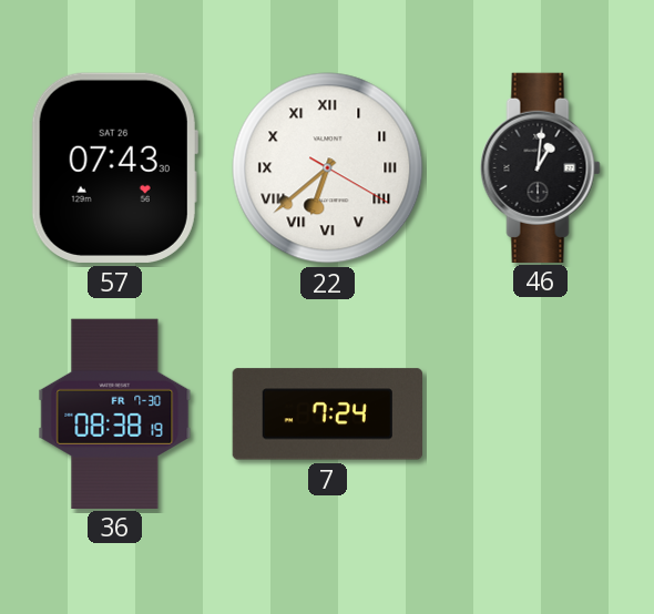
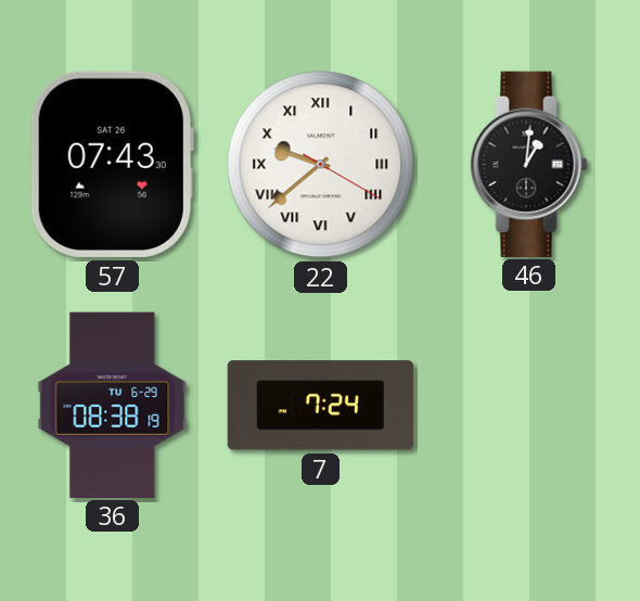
22: 6:38 -> 9:38
36 date: FR 7-30 -> TU 6-29
